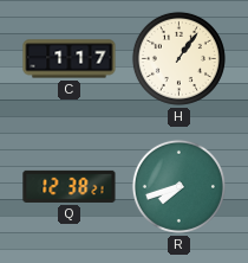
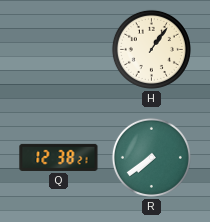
C: 1:17 -> none
R: 7:42 -> 7:39
